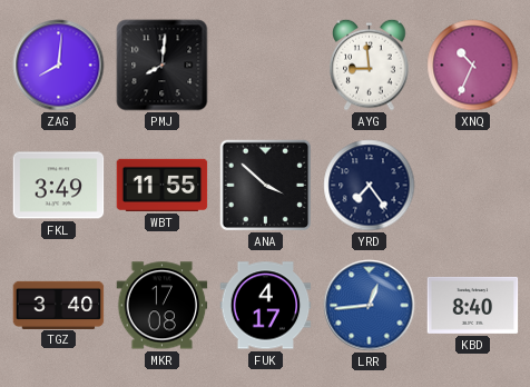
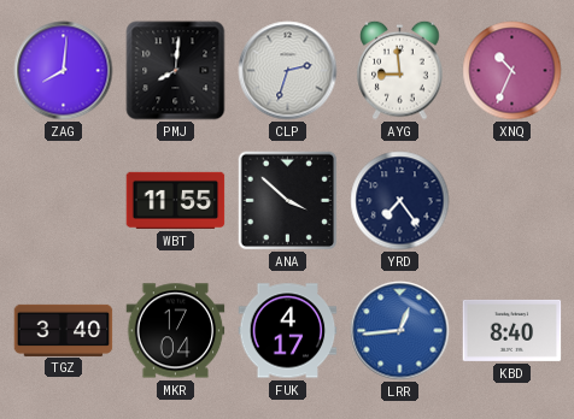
CLP: none -> 2:33
FKL: 3:49 -> none
MKR: 17:08 -> 17:04
